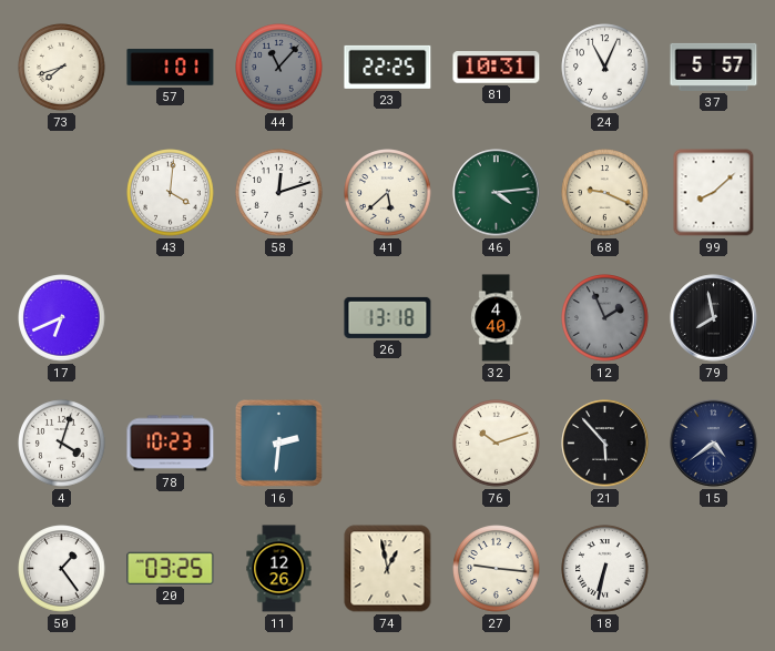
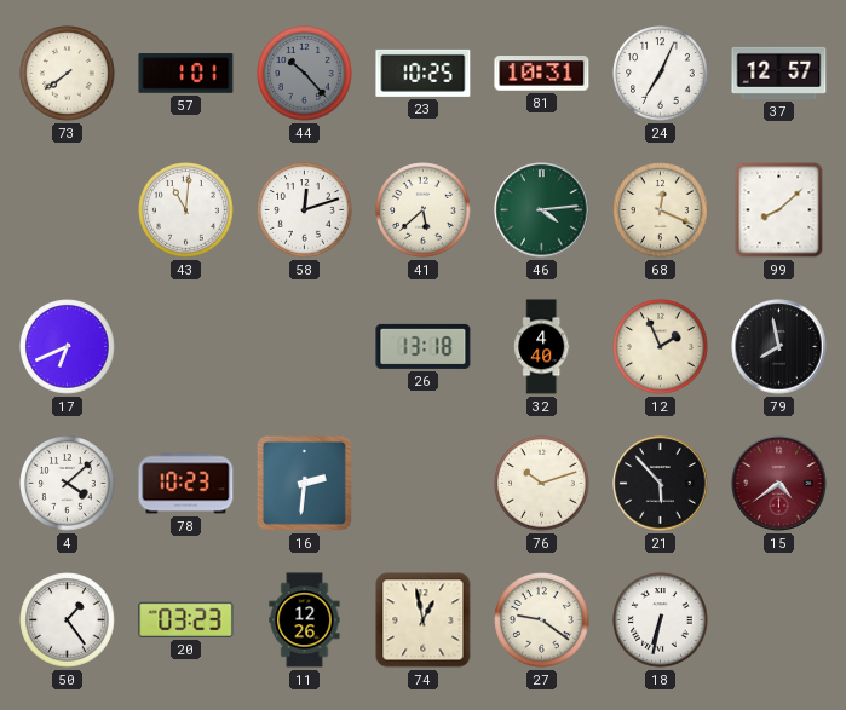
73: 7:42 -> 7:39
44: 11:07 -> 10:23
23: 22:25 -> 10:25
24: 11:04 -> 7:04
37: 5:57 -> 12:57
43: 4:01 -> 11:01
68: 9:19 -> 12:19
12 dial: grey -> cream
4: 4:03 -> 4:08
15 dial: navy -> burgundy
20: 03:25 -> 03:23
27: 9:16 -> 9:21
